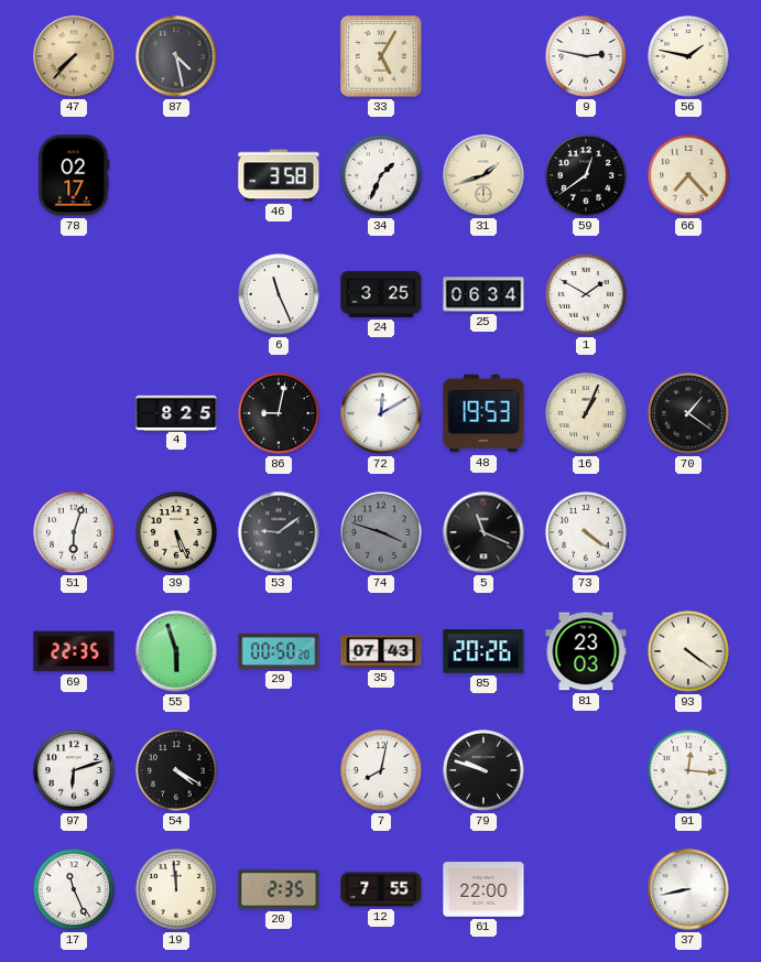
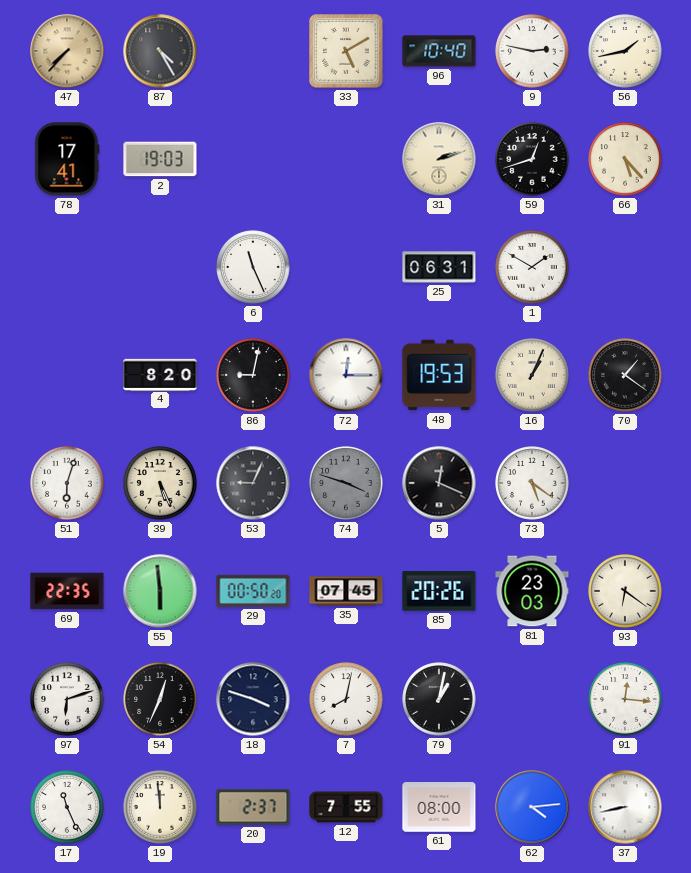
87: 4:28 -> 4:25
33: 5:05 -> 5:10
96: none -> 10:40
56: 1:47 -> 1:43
78: 02:17 -> 17:41
2: none -> 19:03
46: 3:58 -> none
34: 1:34 -> none
31: 1:42 -> 2:12
59: 12:39 -> 12:42
66: 7:23 -> 5:23
24: 3:25 -> none
25: 06:34 -> 06:31
4: 8:25 -> 8:20
72: 12:10 -> 12:15
53: 9:09 -> 9:04
5: 11:19 -> 12:19
73: 4:21 -> 5:21
55: 5:57 -> 5:59
35: 07:43 -> 07:45
93: 4:21 -> 6:21
54: 4:20 -> 12:34
18: none -> 3:48
79: 9:48 -> 1:02
20: 2:35 -> 2:37
61: 22:00 -> 08:00
62: none -> 4:14
